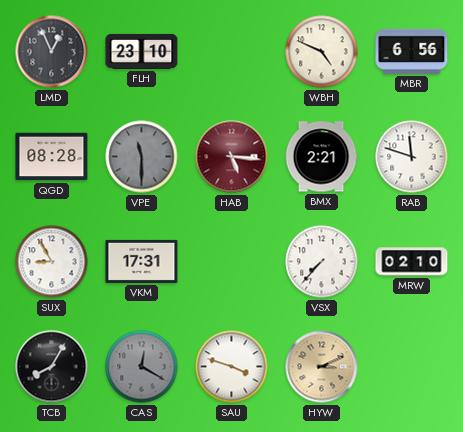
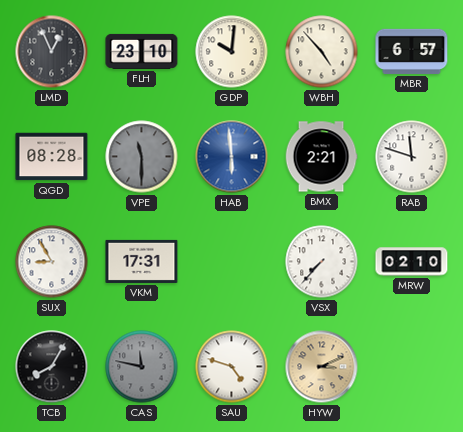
GDP: none -> 10:01
WBH: 4:49 -> 4:53
MBR: 6:56 -> 6:57
HAB: 5:16 -> 5:59
HAB dial: burgundy -> blue
CAS: 12:20 -> 11:47
SAU: 3:48 -> 4:48
